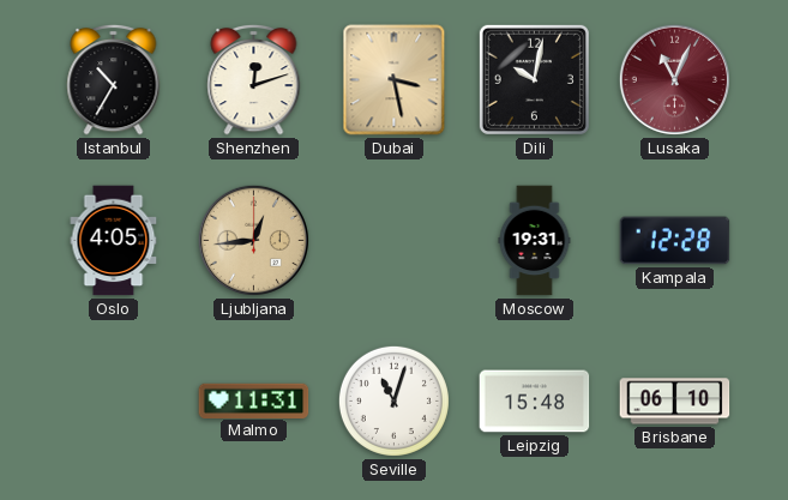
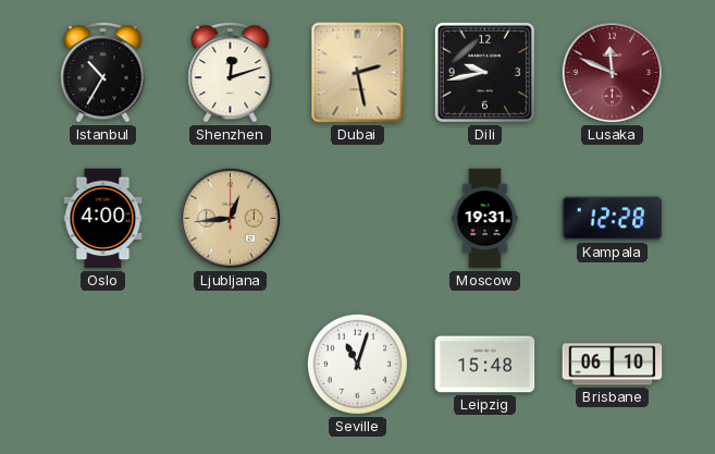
Dubai: 3:28 -> 2:28
Dili: 10:02 -> 9:43
Lusaka: 11:04 -> 11:49
Oslo: 4:05 -> 4:00
Malmo: 11:31 -> none
